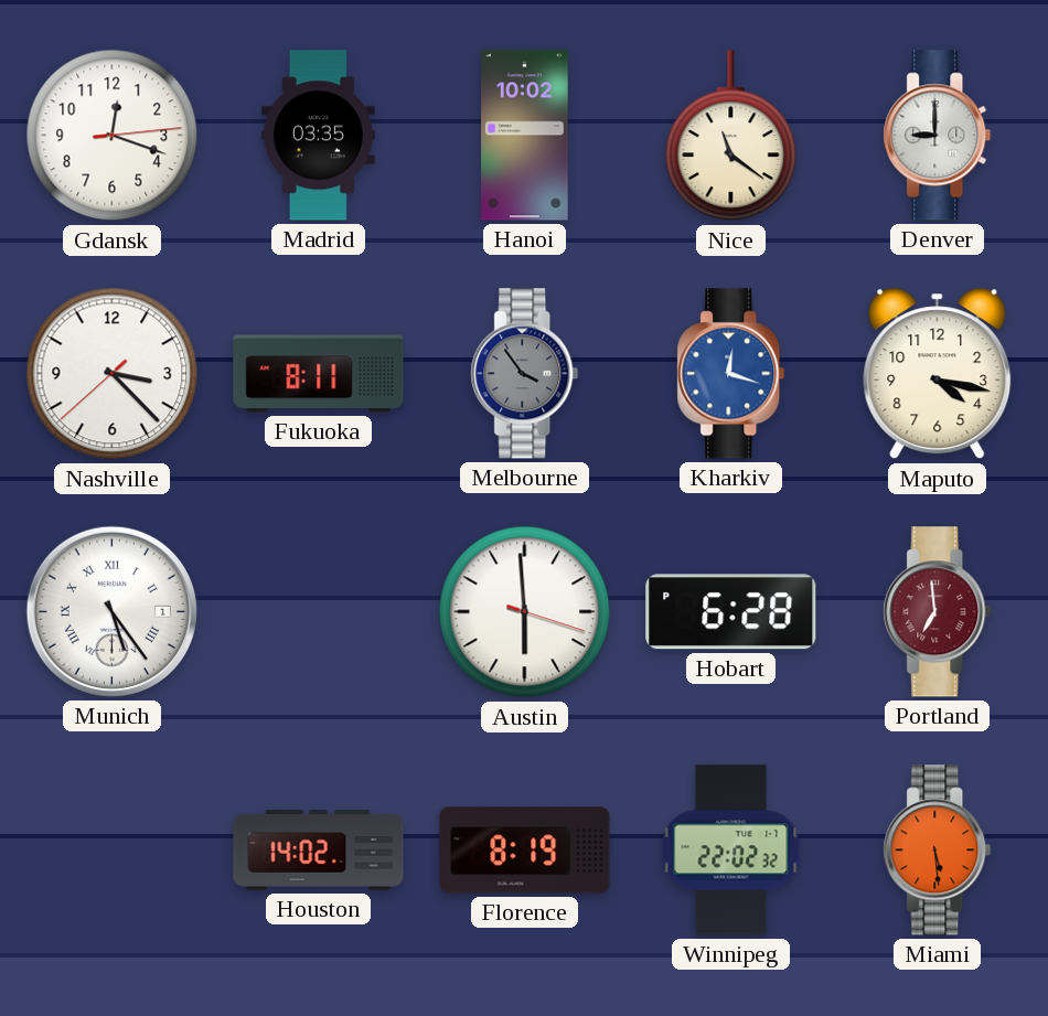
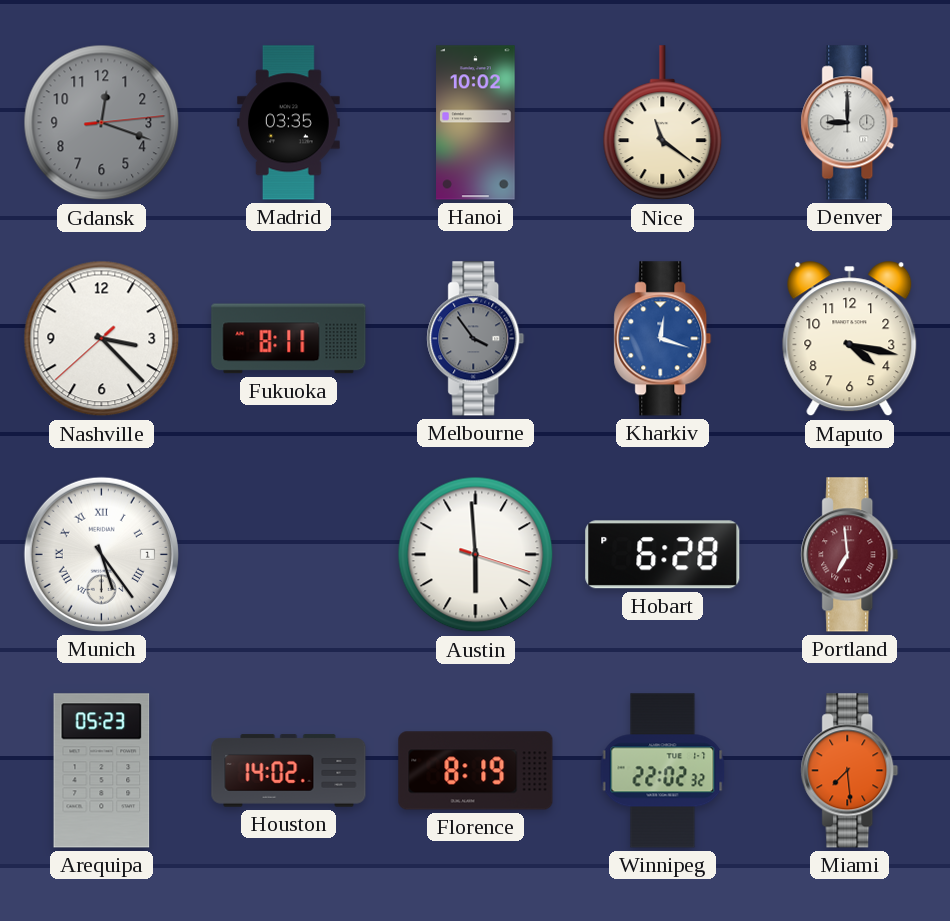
Gdansk dial: white -> grey
Arequipa: none -> 05:23
Miami: 5:29 -> 7:29
